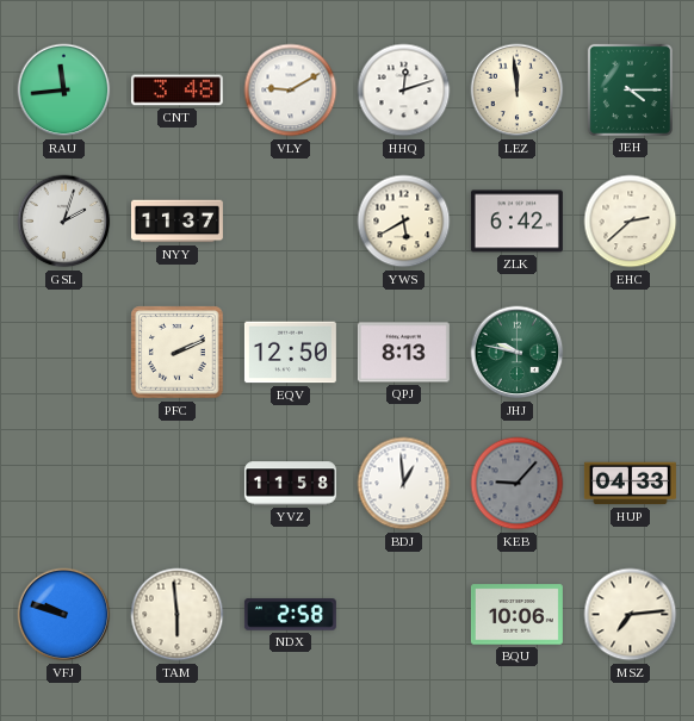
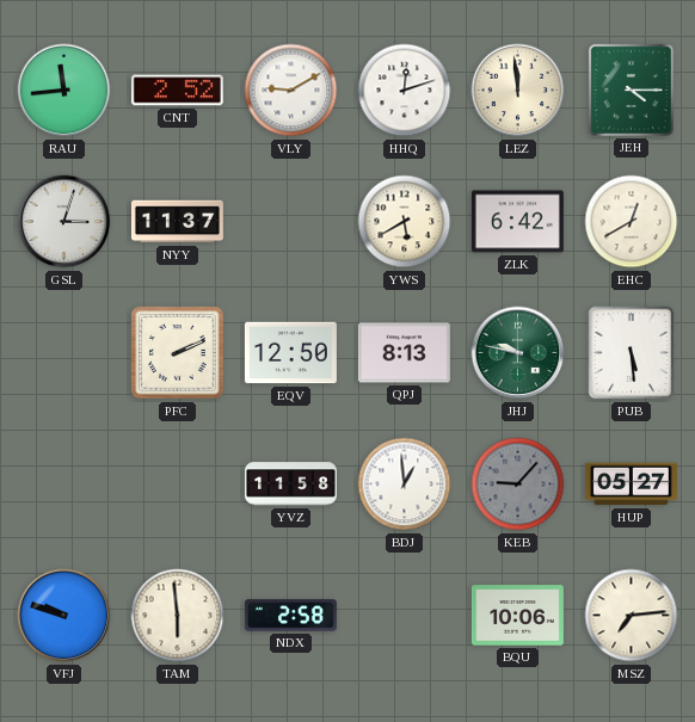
CNT: 3:48 -> 2:52
GSL: 2:03 -> 3:03
EHC: 2:38 -> 12:40
PUB: none -> 5:29
HUP: 04:33 -> 05:27
